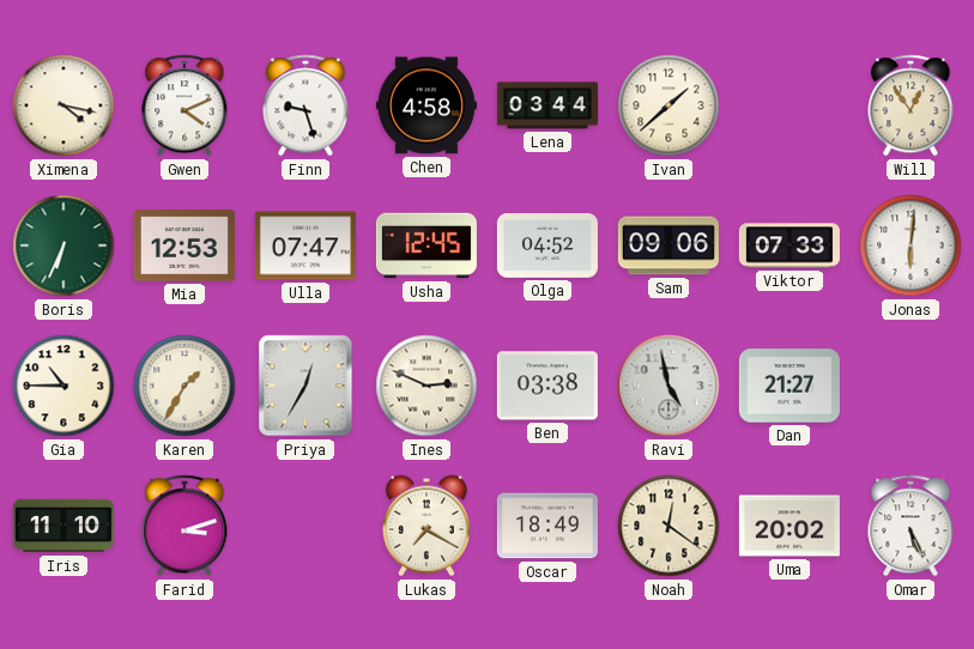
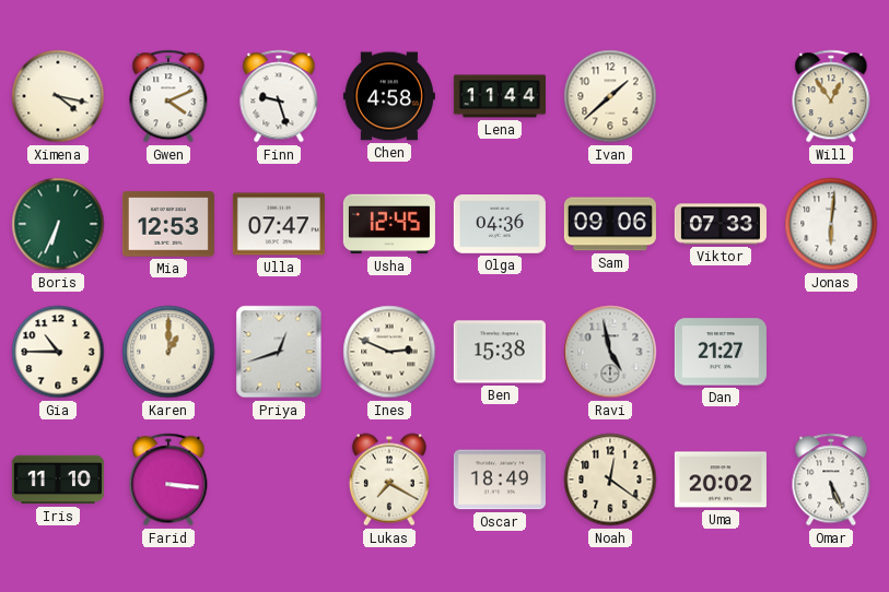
Lena: 03:44 -> 11:44
Olga: 04:52 -> 04:36
Karen: 1:35 -> 1:00
Priya: 12:35 -> 12:42
Ben: 03:38 -> 15:38
Farid: 3:12 -> 3:16
